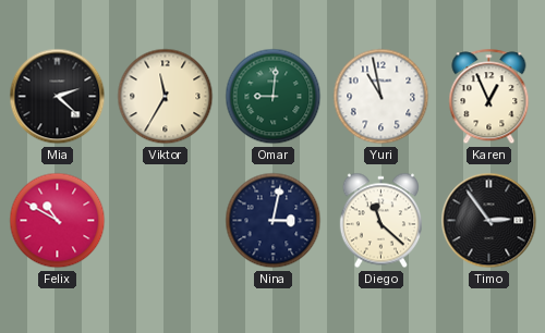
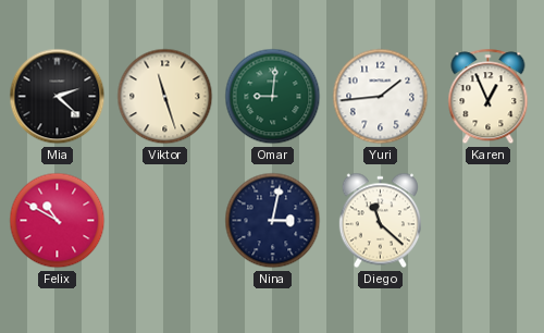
Viktor: 11:35 -> 11:27
Yuri: 10:58 -> 1:44
Timo: 2:54 -> none
